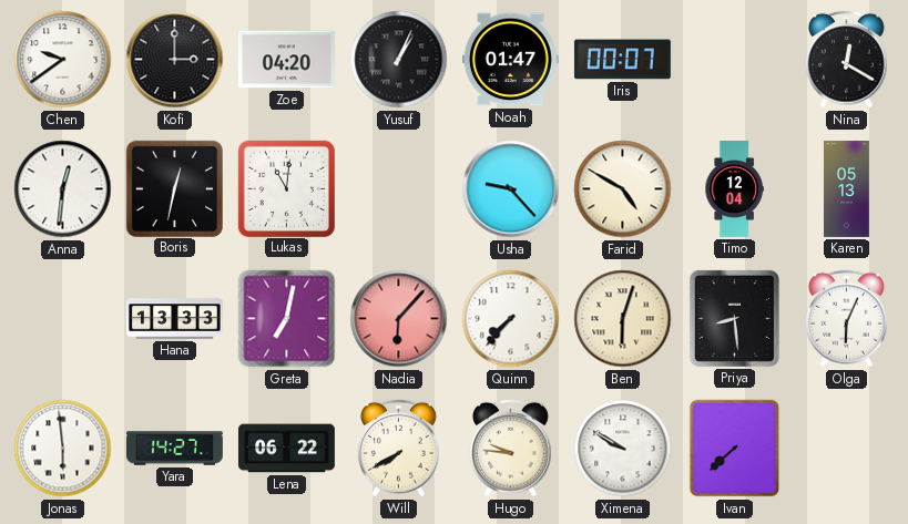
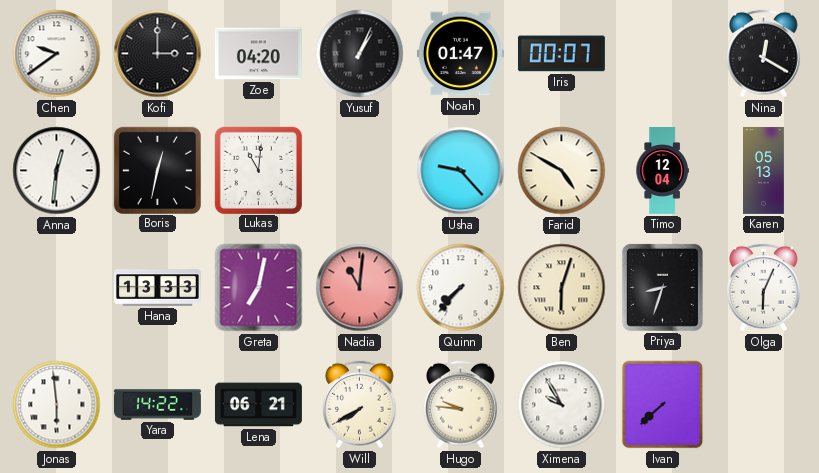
Nadia: 6:07 -> 11:01
Priya: 8:29 -> 8:33
Yara: 14:27 -> 14:22
Lena: 06:22 -> 06:21
Ximena: 9:50 -> 9:55
